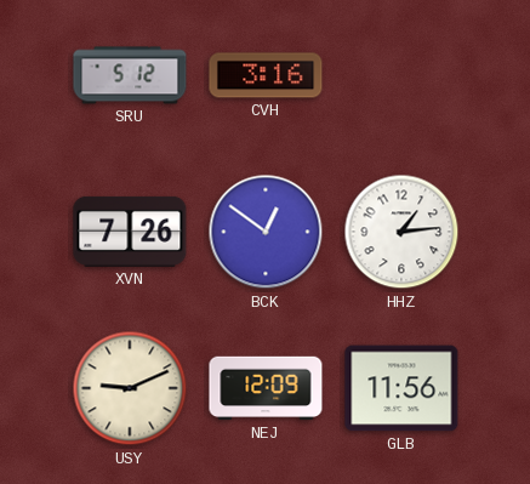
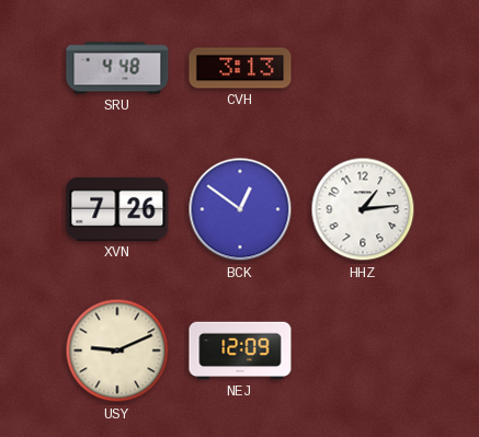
SRU: 5:12 -> 4:48
CVH: 3:16 -> 3:13
GLB: 11:56 -> none
